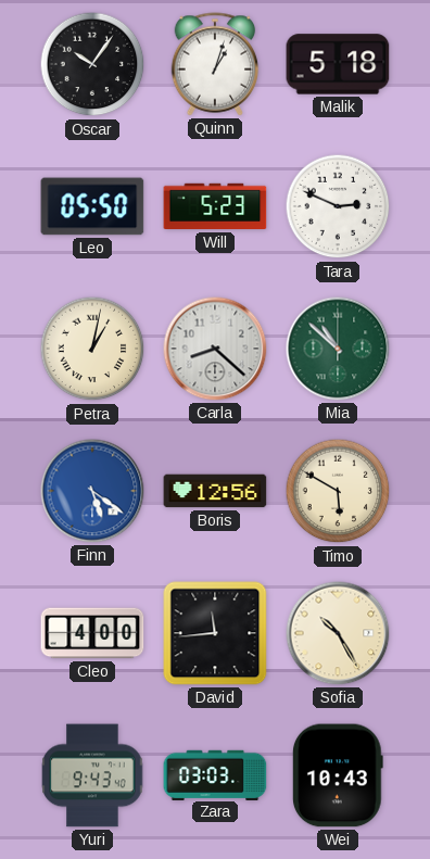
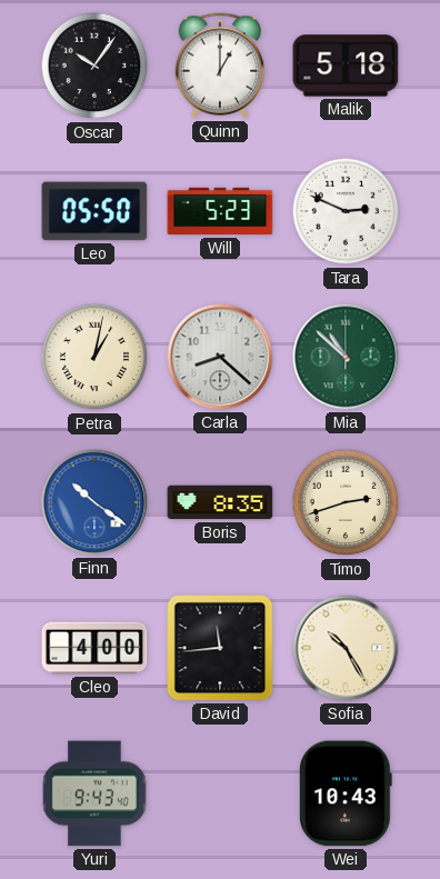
Quinn: 1:03 -> 1:00
Finn: 5:21 -> 10:21
Boris: 12:56 -> 8:35
Timo: 5:50 -> 2:42
Zara: 03:03 -> none
